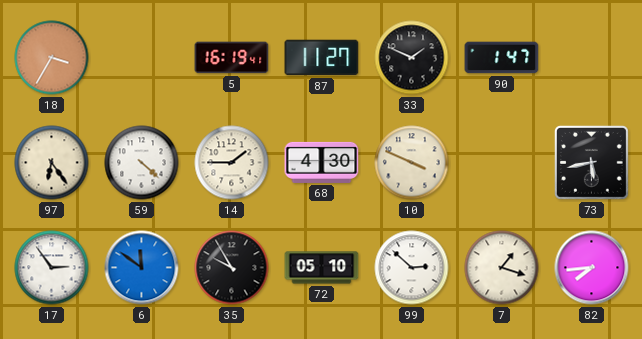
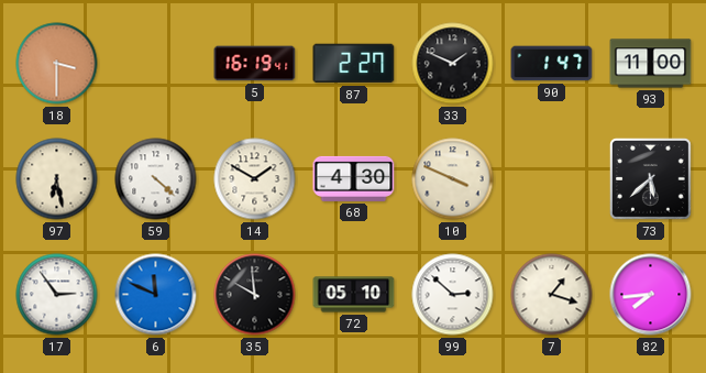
18: 3:35 -> 3:30
87: 11:27 -> 2:27
93: none -> 11:00
97: 6:24 -> 6:28
14: 1:45 -> 1:50
73: 5:43 -> 5:38
6: 11:51 -> 11:49
35: 9:55 -> 9:59
